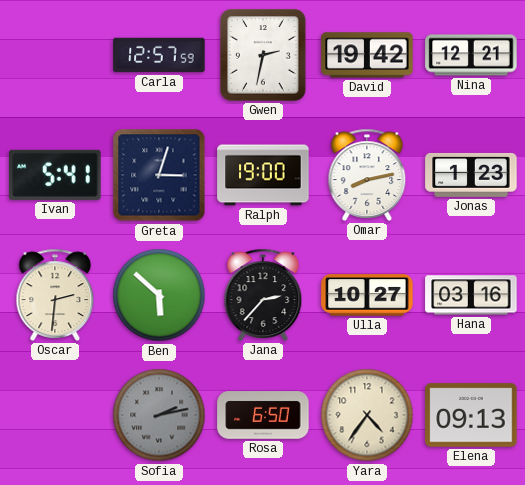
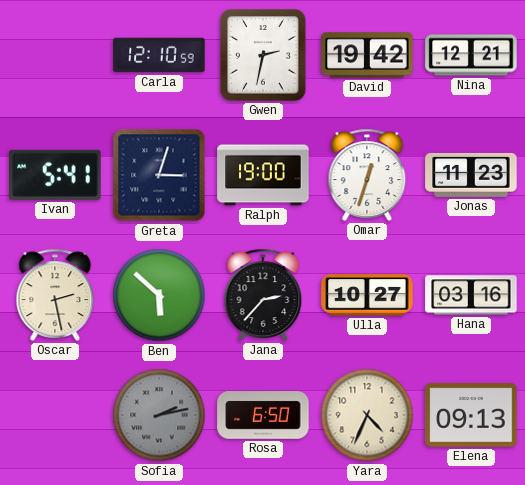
Carla: 12:57 -> 12:10
Omar: 8:13 -> 12:33
Jonas: 1:23 -> 11:23
Oscar: 2:31 -> 2:28
Yara: 4:36 -> 4:34
